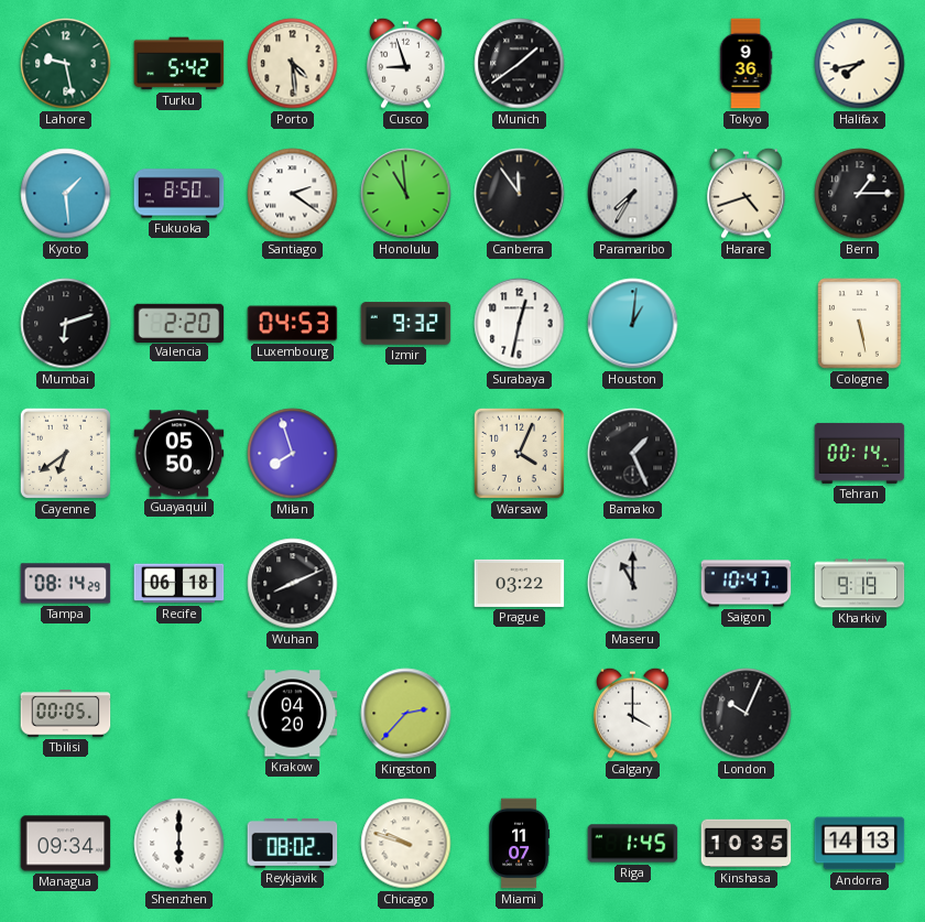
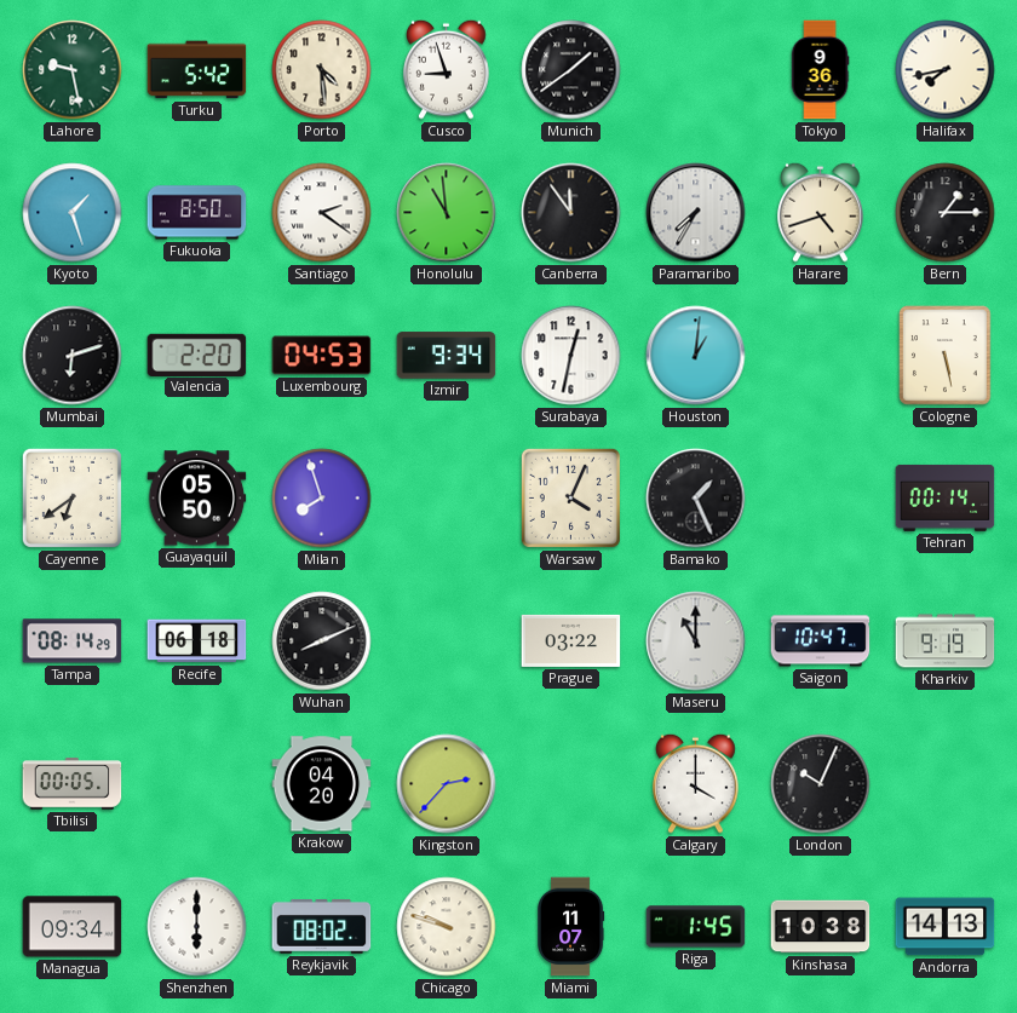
Kyoto: 1:29 -> 1:27
Izmir: 9:32 -> 9:34
Kinshasa: 10:35 -> 10:38
